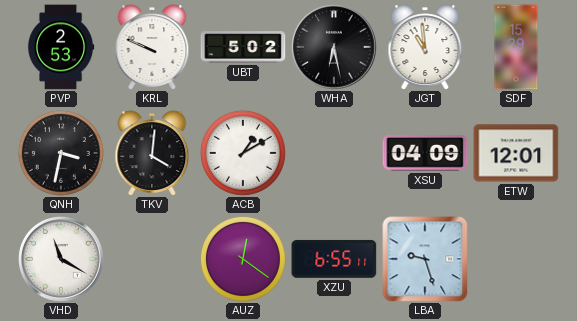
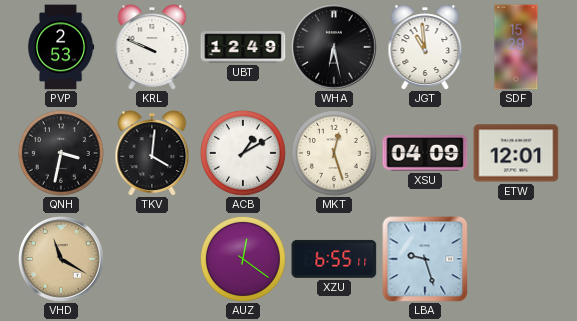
UBT: 5:02 -> 12:49
MKT: none -> 12:27
VHD dial: white -> champagne
